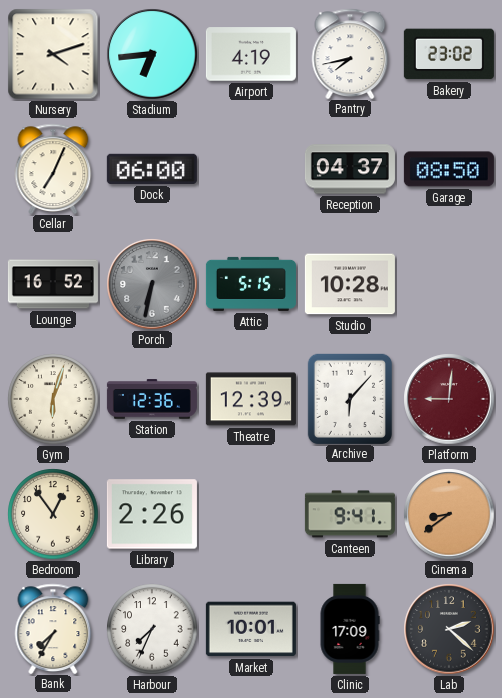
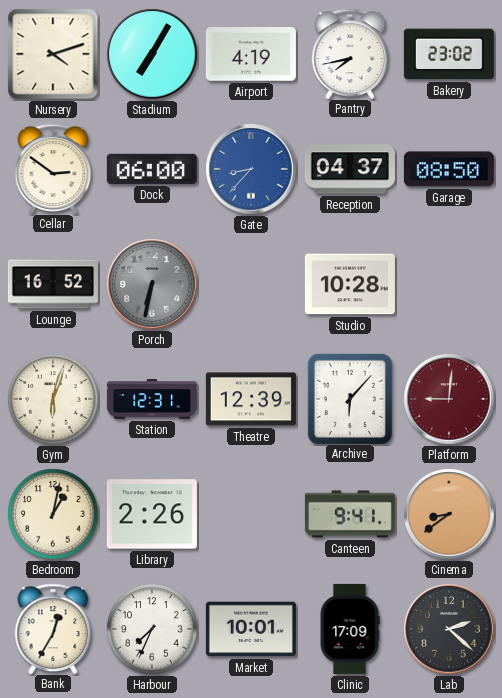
Stadium: 6:44 -> 7:05
Cellar: 7:04 -> 2:51
Gate: none -> 8:37
Attic: 5:15 -> none
Station: 12:36 -> 12:31
Bedroom: 12:54 -> 1:02
Bank: 7:35 -> 12:35
